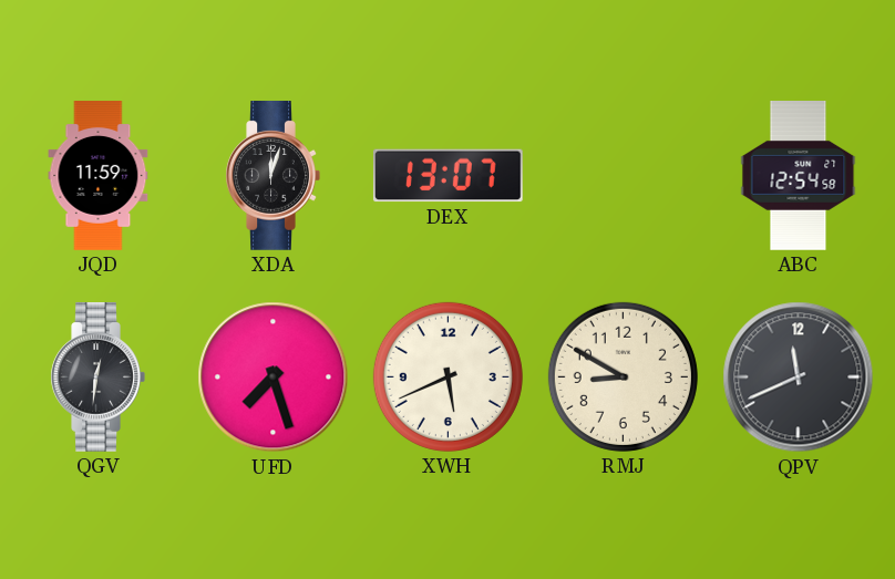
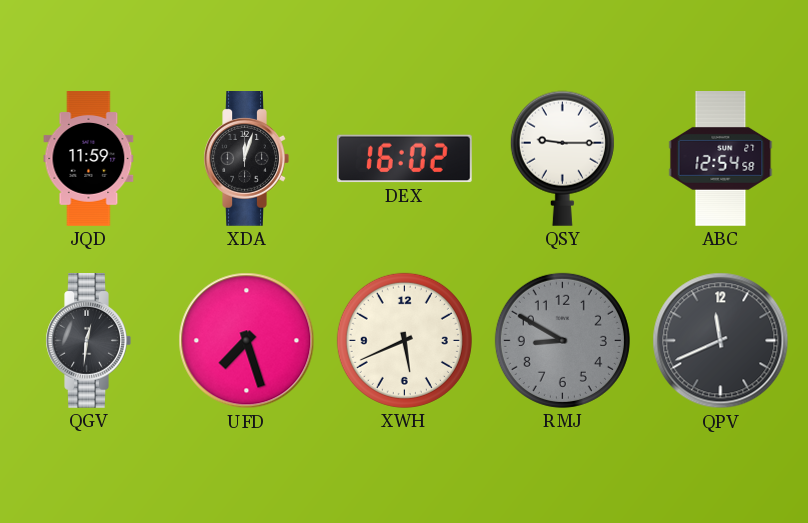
DEX: 13:07 -> 16:02
QSY: none -> 9:15
RMJ dial: cream -> grey
